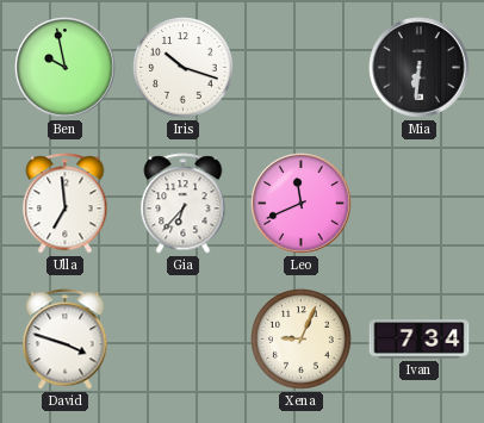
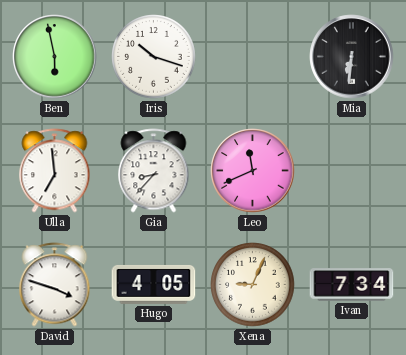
Ben: 9:58 -> 5:58
Gia: 6:37 -> 8:37
Hugo: none -> 4:05
